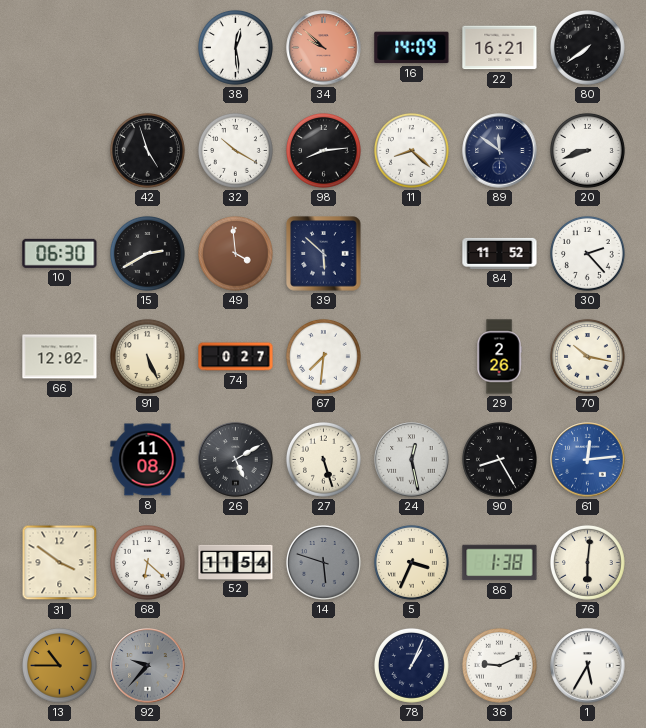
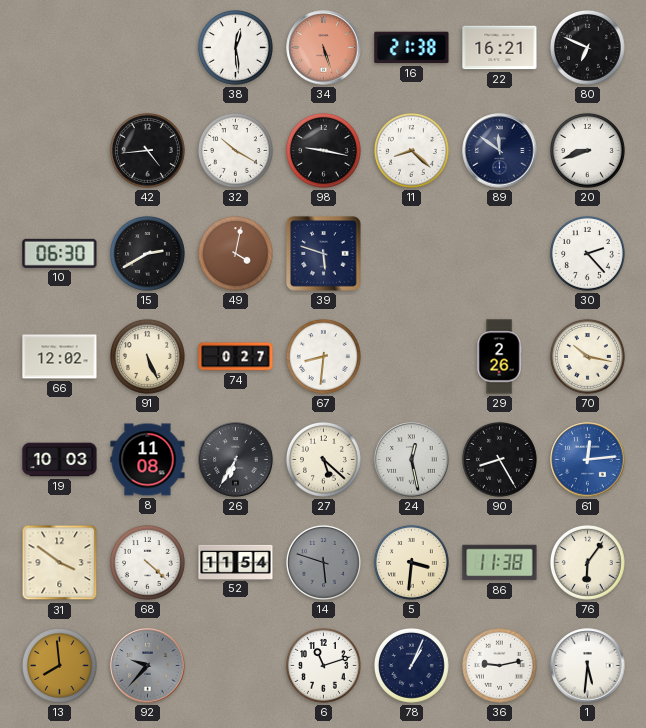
34: 9:52 -> 5:27
16: 14:09 -> 21:38
80: 7:39 -> 6:49
42: 4:57 -> 4:44
98: 8:14 -> 9:17
49: 3:59 -> 4:02
39: 5:52 -> 5:48
84: 11:52 -> none
67: 7:31 -> 8:31
19: none -> 10:03
26: 5:10 -> 6:35
27: 5:27 -> 5:22
68: 6:22 -> 4:22
5: 3:34 -> 3:31
86: 1:38 -> 11:38
76: 6:01 -> 6:06
13: 10:45 -> 7:59
6: none -> 11:12
36: 9:11 -> 9:13
1: 5:35 -> 5:31
